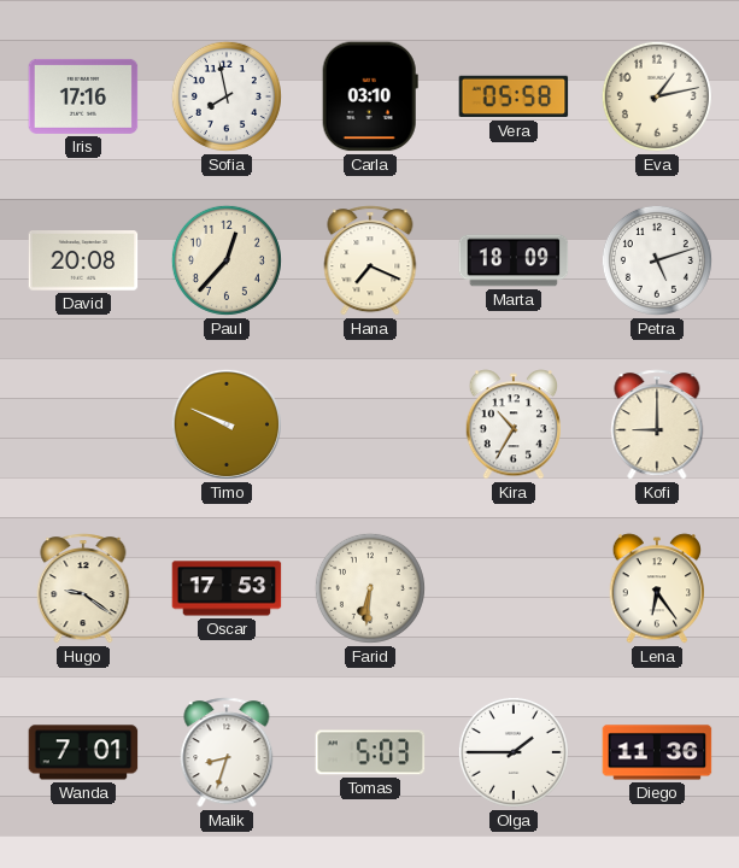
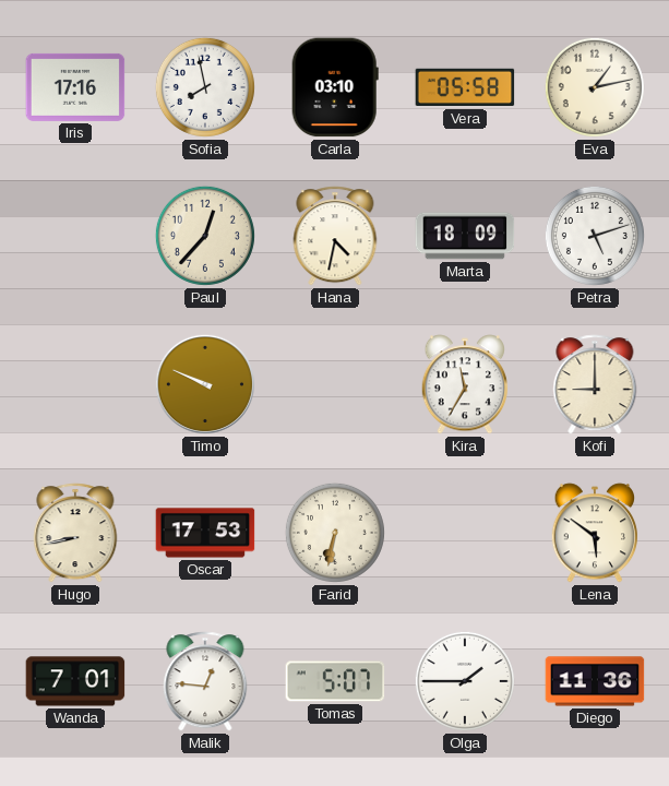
David: 20:08 -> none
Hana: 7:19 -> 4:32
Kira: 10:35 -> 11:35
Hugo: 9:21 -> 8:43
Farid: 6:31 -> 6:32
Lena: 6:24 -> 5:51
Malik: 8:33 -> 12:46
Tomas: 5:03 -> 5:07
